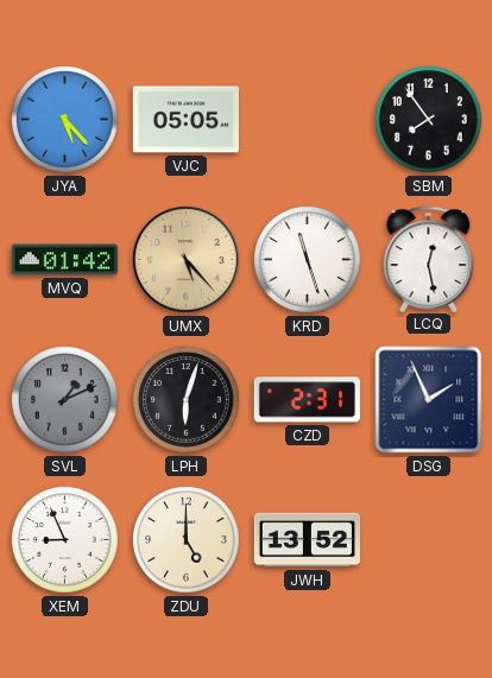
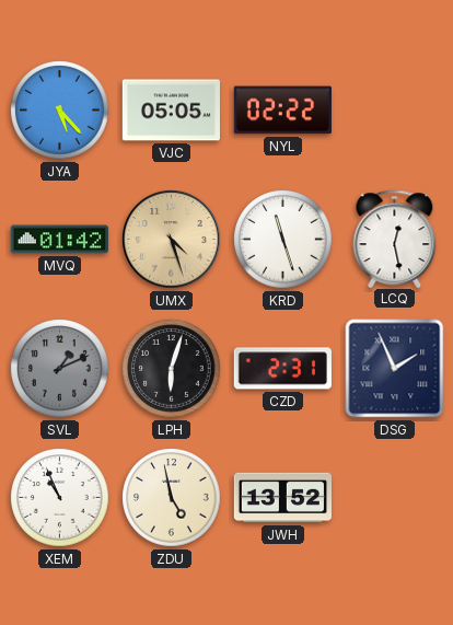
NYL: none -> 02:22
SBM: 7:54 -> none
UMX: 5:23 -> 4:27
XEM: 8:56 -> 10:56
ZDU: 5:00 -> 4:58
